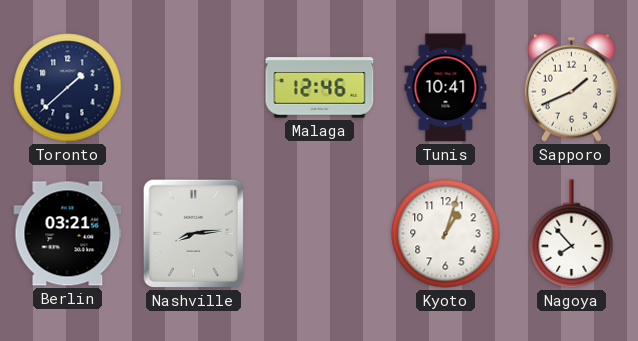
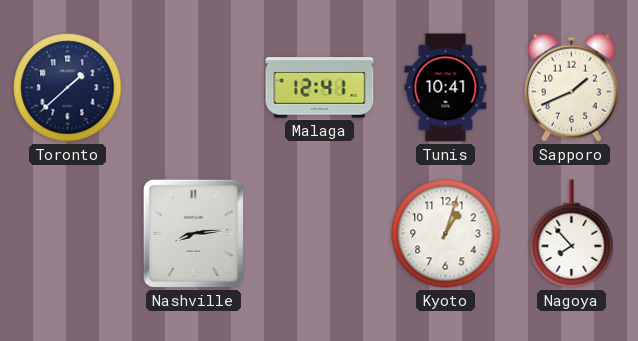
Malaga: 12:46 -> 12:41
Berlin: 03:21 -> none
